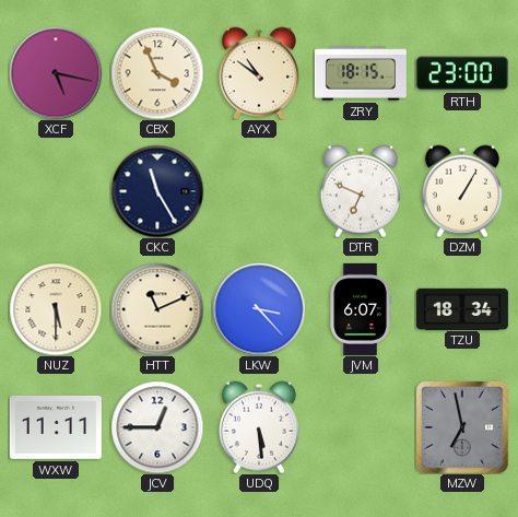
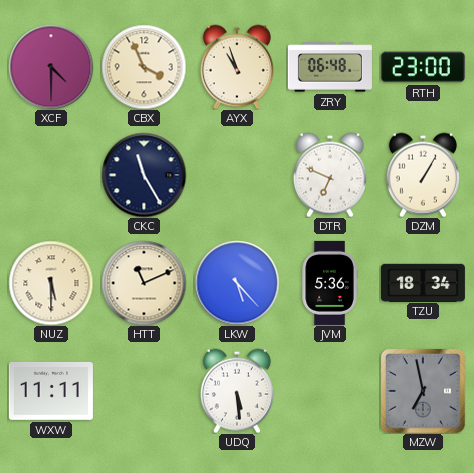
XCF: 5:17 -> 4:30
AYX: 10:51 -> 10:57
ZRY: 18:15 -> 06:48
LKW: 3:23 -> 5:23
JVM: 6:07 -> 5:36
JCV: 12:45 -> none
